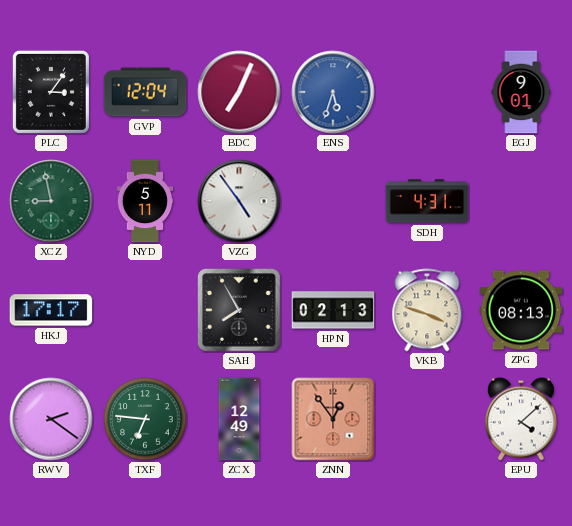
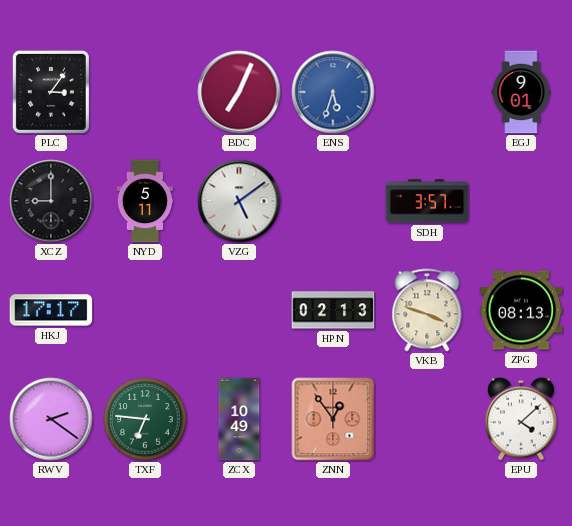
GVP: 12:04 -> none
XCZ: 8:58 -> 9:00
XCZ dial: green -> black
VZG: 4:54 -> 5:09
SDH: 4:31 -> 3:57
SAH: 7:55 -> none
ZCX: 12:49 -> 10:49
